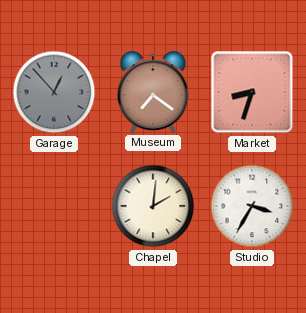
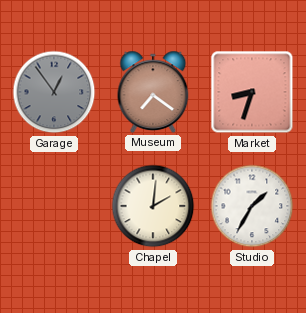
Garage: 12:53 -> 12:54
Studio: 3:35 -> 1:35
